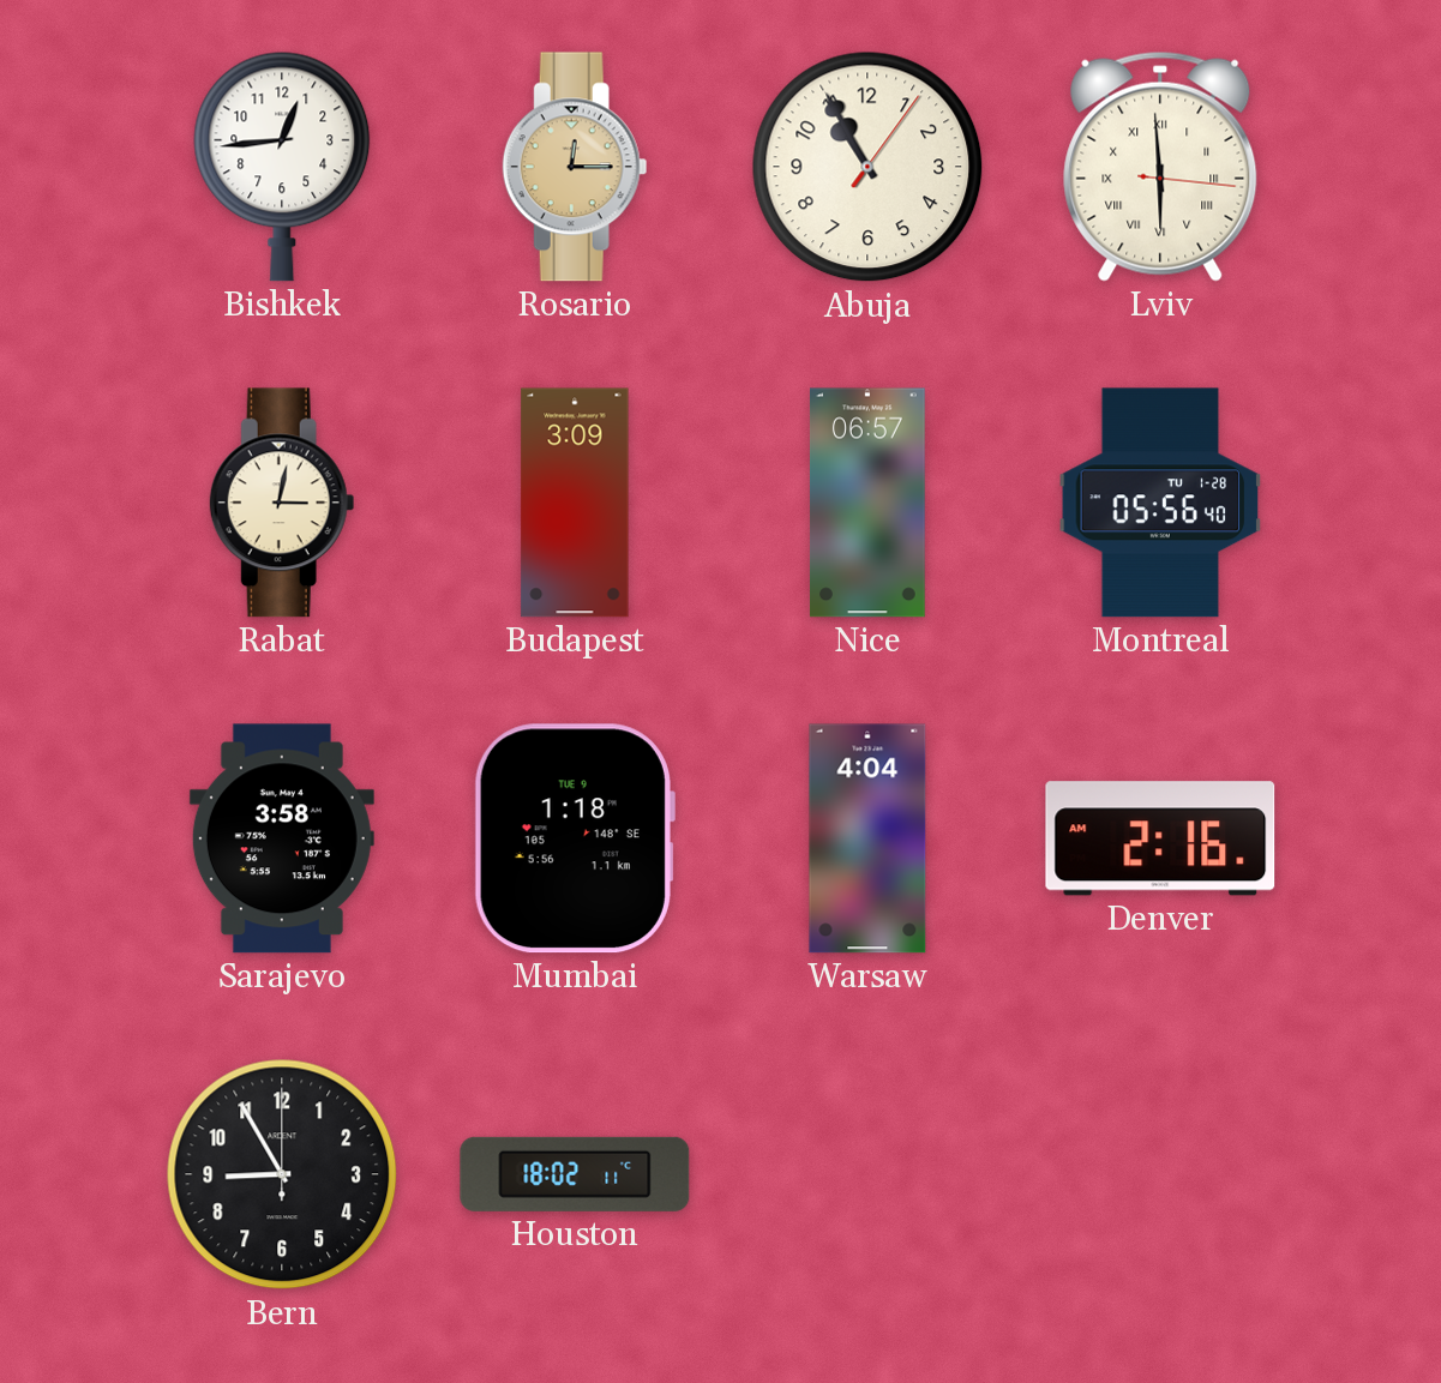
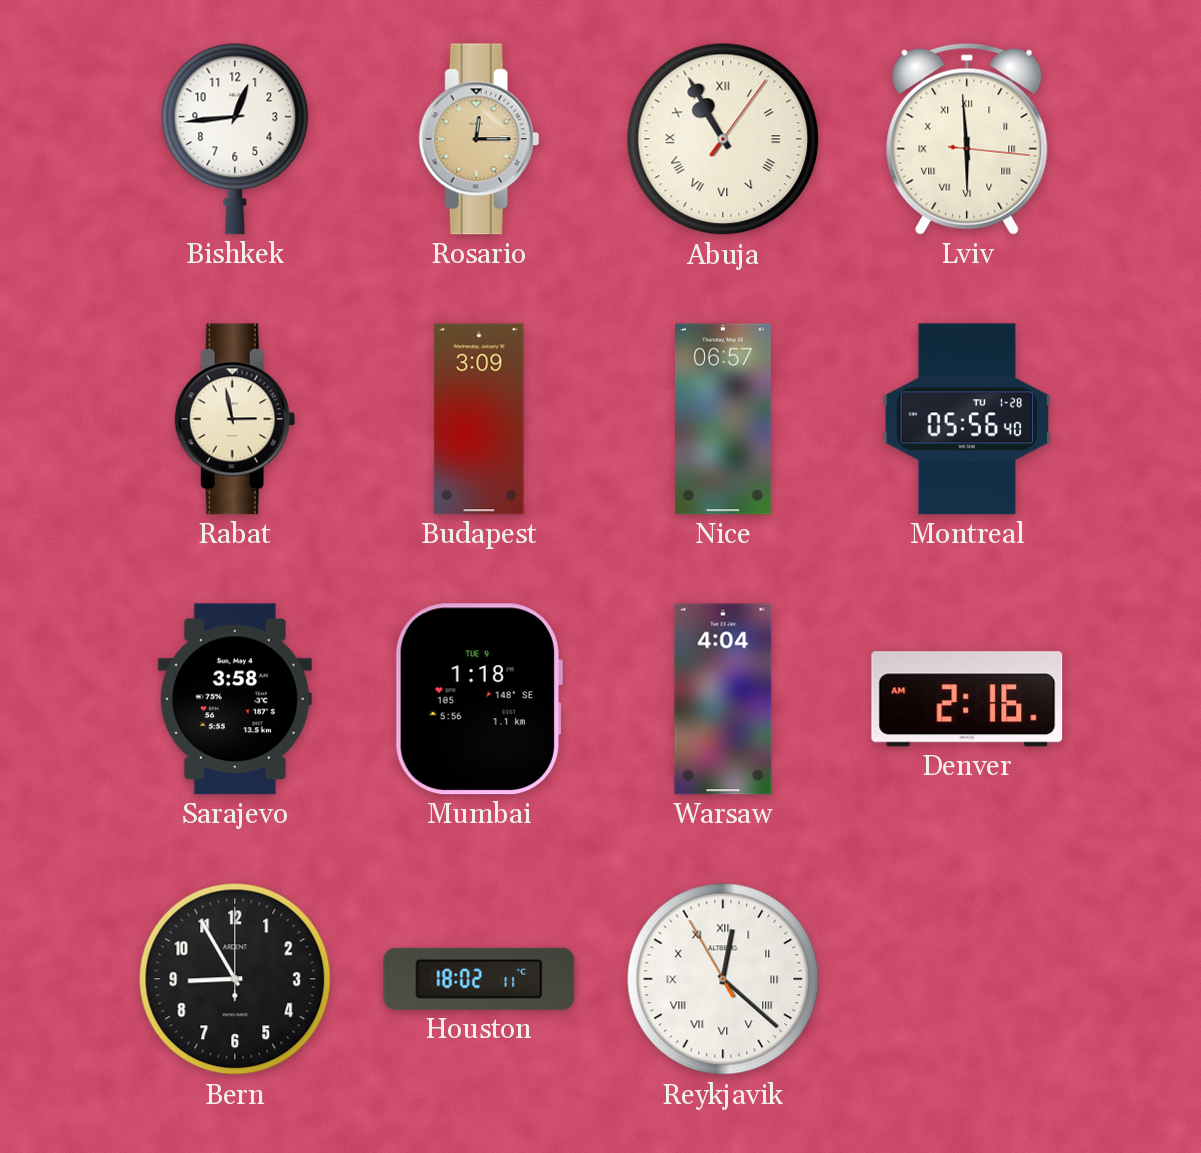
Abuja numerals: Arabic -> Roman
Rabat: 3:02 -> 2:58
Reykjavik: none -> 12:21
